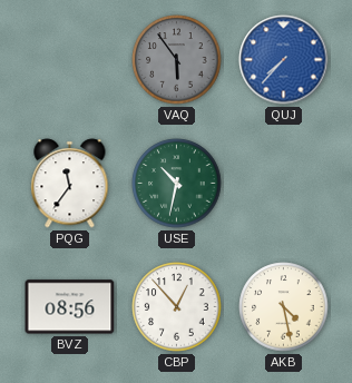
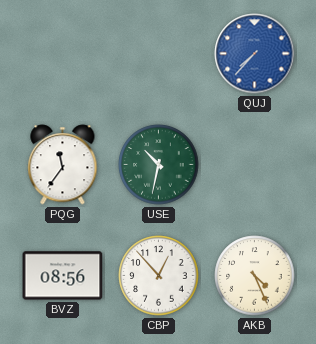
VAQ: 5:54 -> none
AKB: 4:28 -> 4:26
